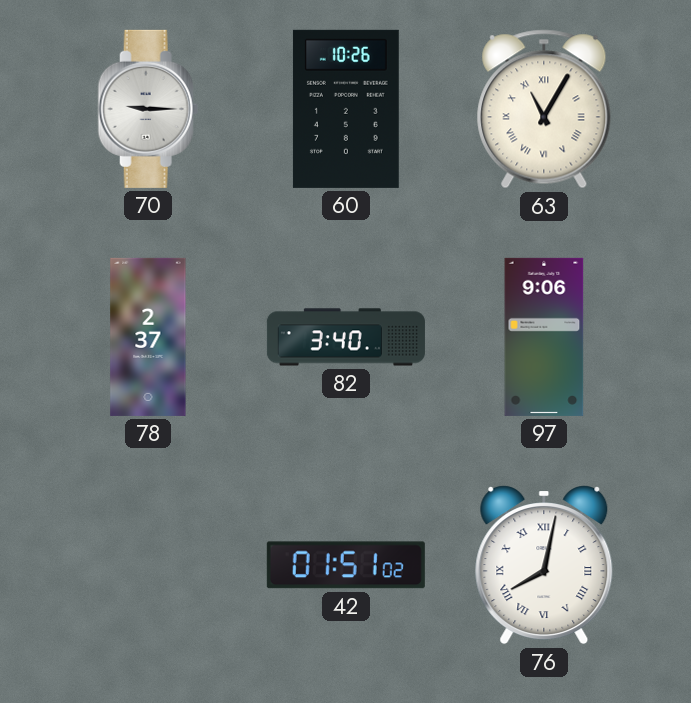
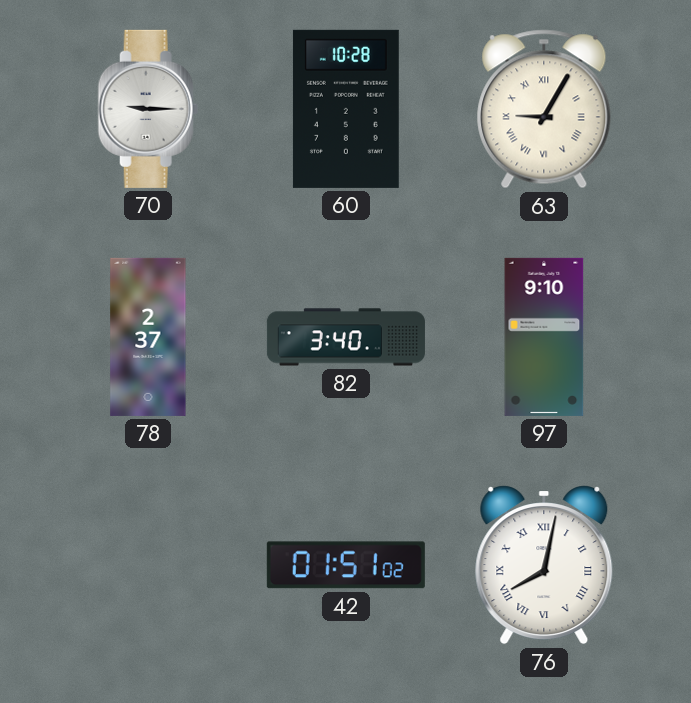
60: 10:26 -> 10:28
63: 11:05 -> 9:05
97: 9:06 -> 9:10
